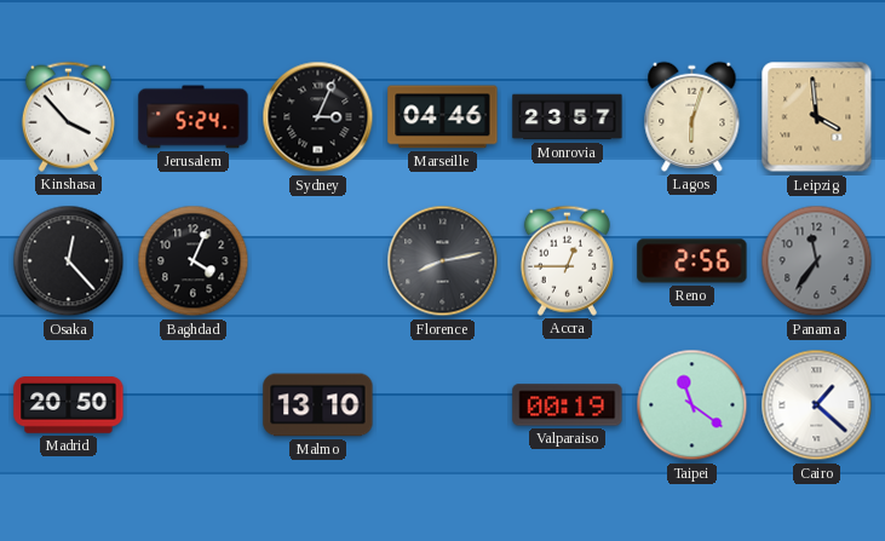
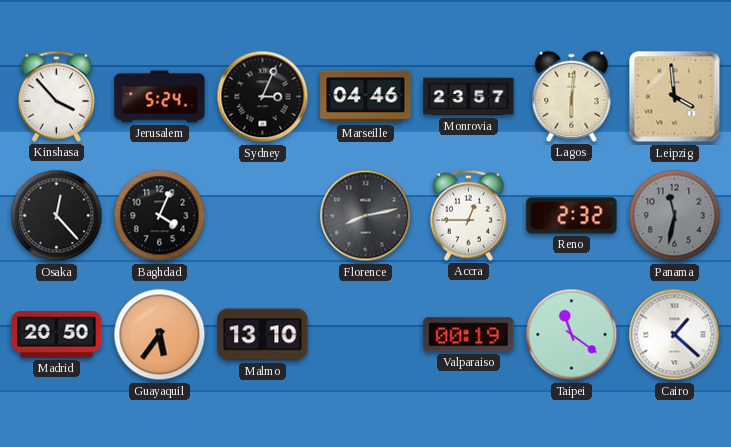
Lagos: 6:03 -> 6:01
Reno: 2:56 -> 2:32
Panama: 11:36 -> 11:32
Guayaquil: none -> 5:36
